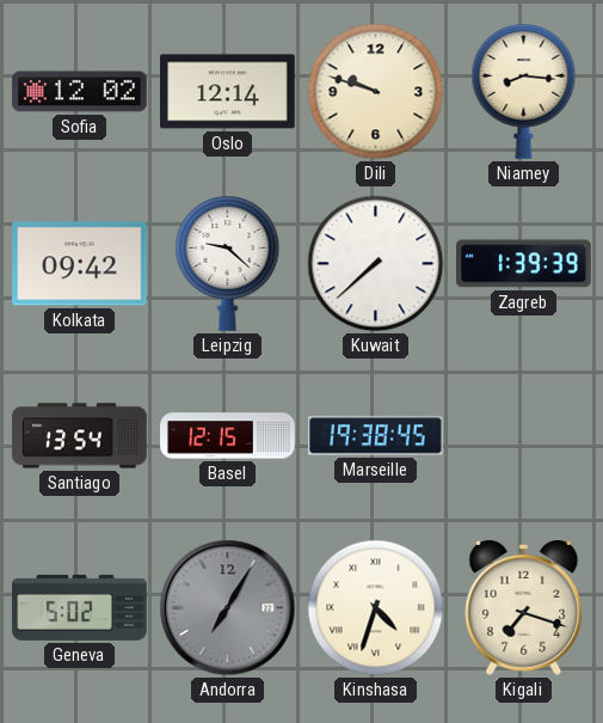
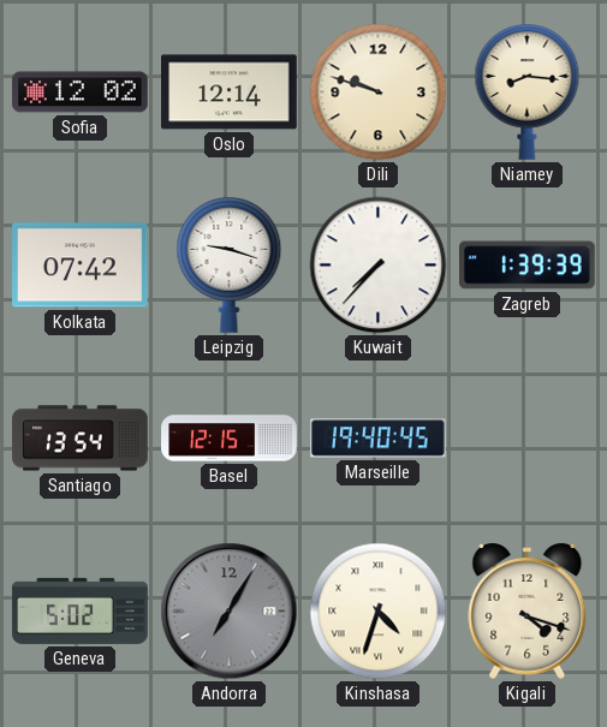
Kolkata: 09:42 -> 07:42
Leipzig: 9:22 -> 9:18
Kuwait: 7:38 -> 7:37
Marseille: 19:38 -> 19:40
Kigali: 7:18 -> 4:18
